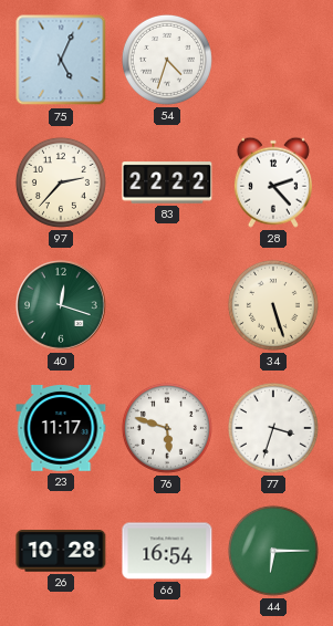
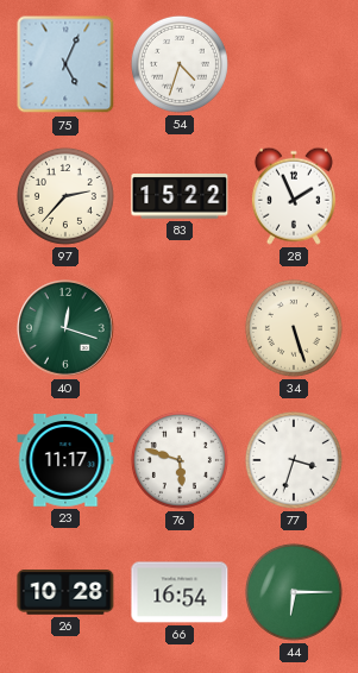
83: 22:22 -> 15:22
28: 2:23 -> 1:56
